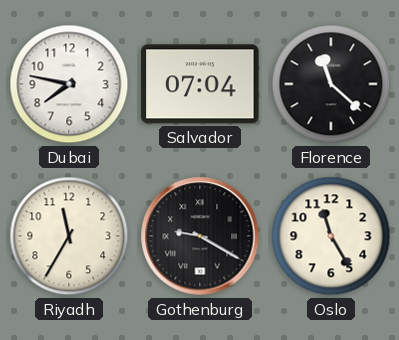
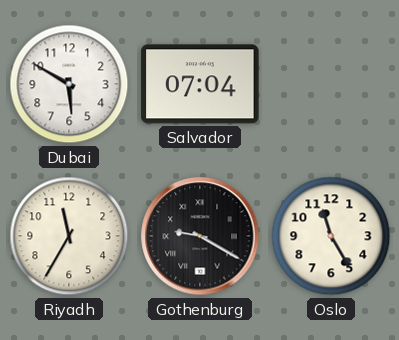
Dubai: 7:47 -> 5:50
Florence: 11:22 -> none
